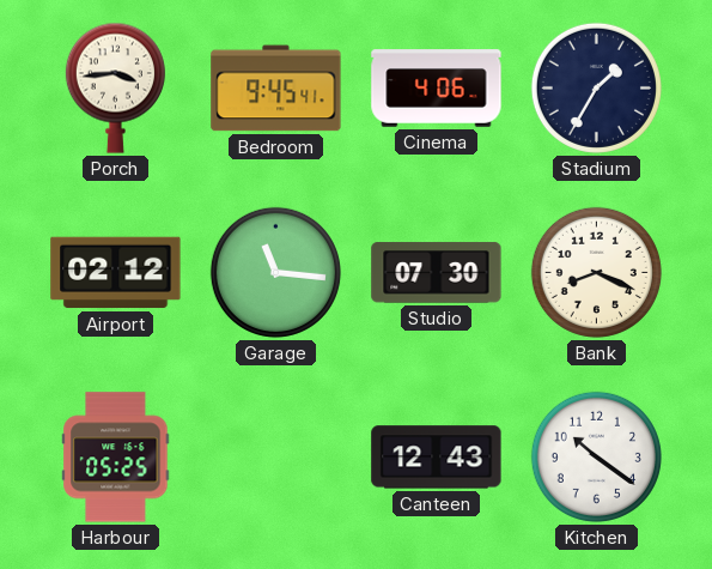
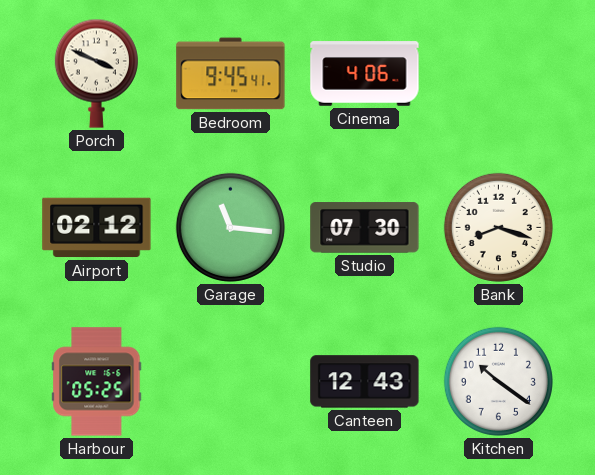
Porch: 3:44 -> 3:49
Stadium: 1:35 -> none
Bank: 8:19 -> 8:18
